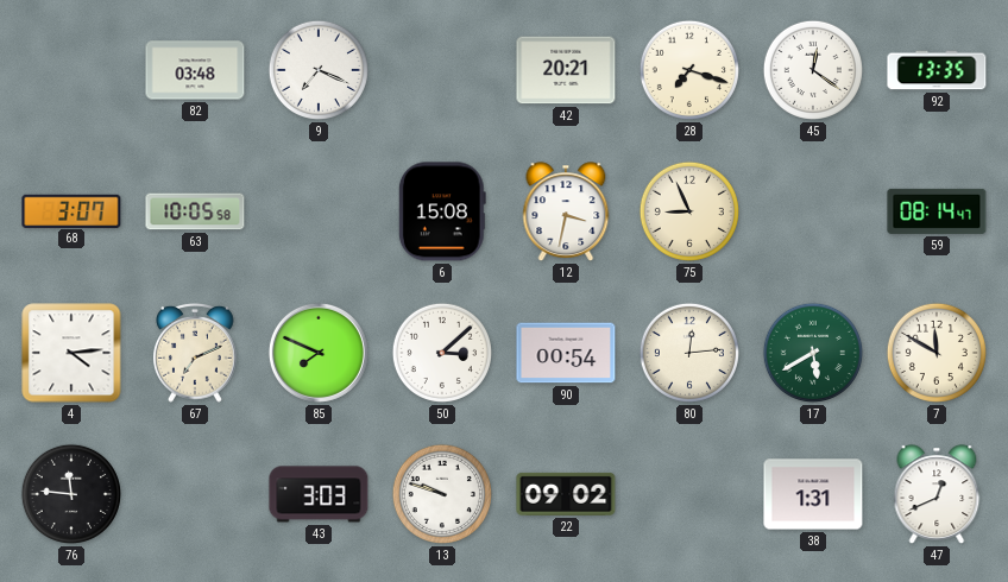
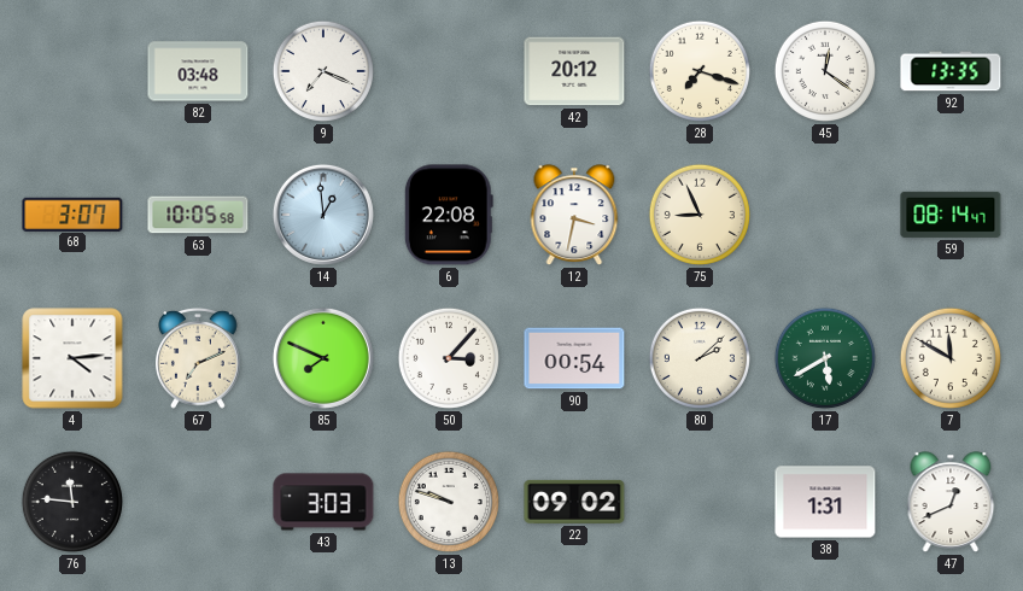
42: 20:21 -> 20:12
14: none -> 12:59
6: 15:08 -> 22:08
50: 3:08 -> 3:07
80: 12:14 -> 2:08
